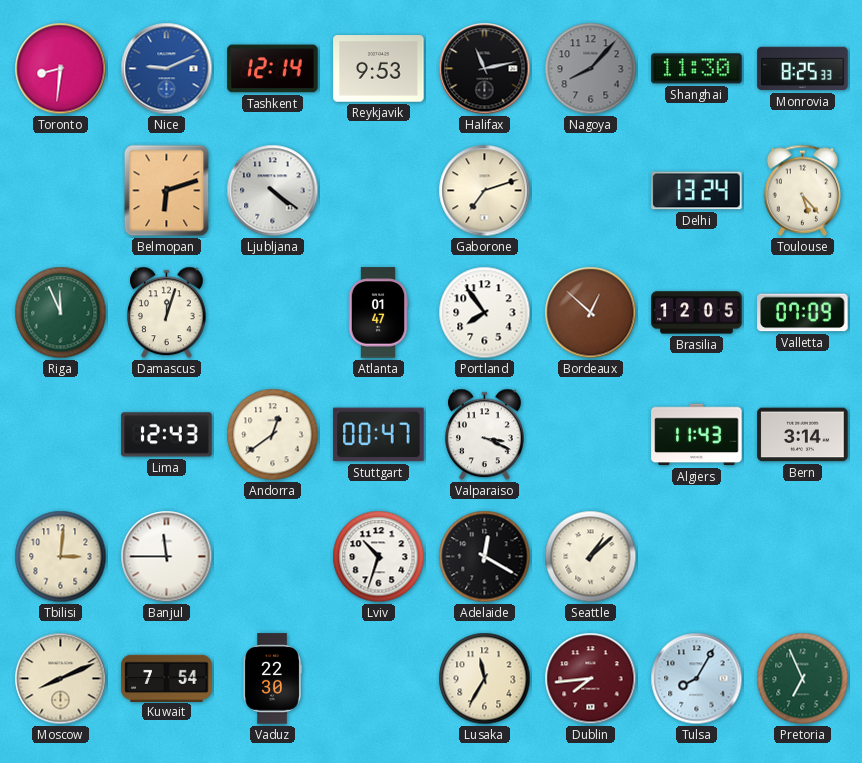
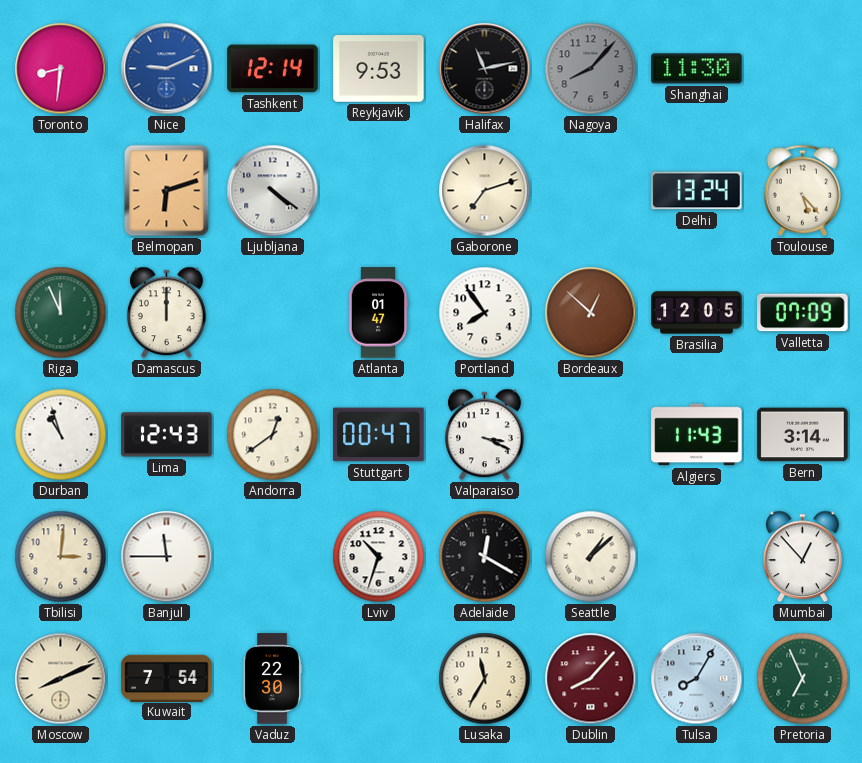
Monrovia: 8:25 -> none
Damascus: 12:03 -> 12:00
Durban: none -> 10:57
Mumbai: none -> 12:53
Dublin: 7:44 -> 8:07
